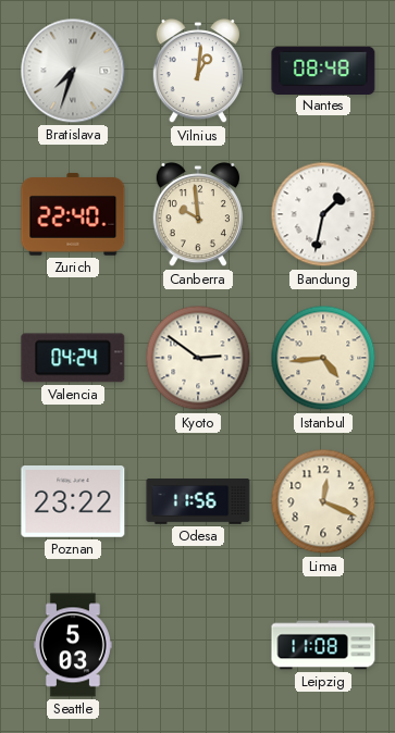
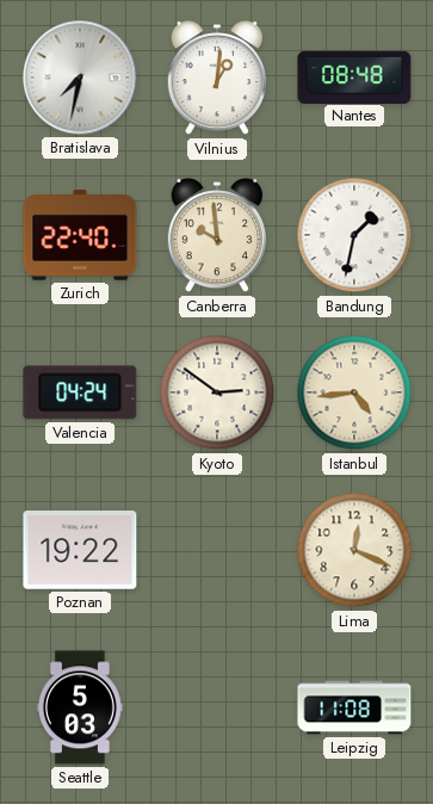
Bratislava: 7:33 -> 7:32
Poznan: 23:22 -> 19:22
Odesa: 11:56 -> none
